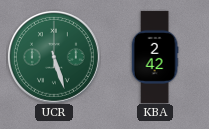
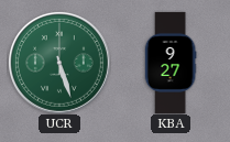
KBA: 2:42 -> 9:27
